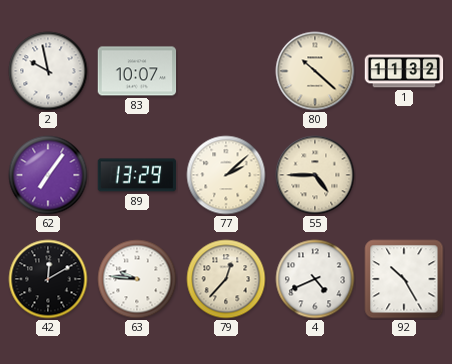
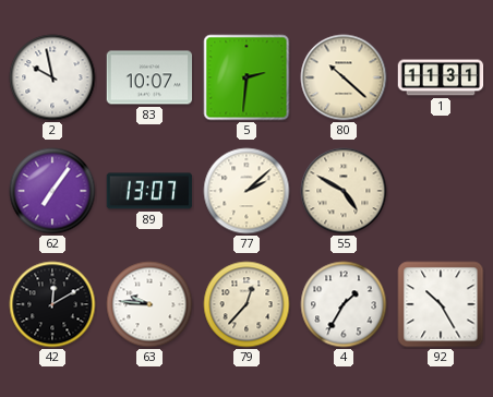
5: none -> 2:31
1: 11:32 -> 11:31
89: 13:29 -> 13:07
55: 4:45 -> 4:50
4: 4:41 -> 1:35
